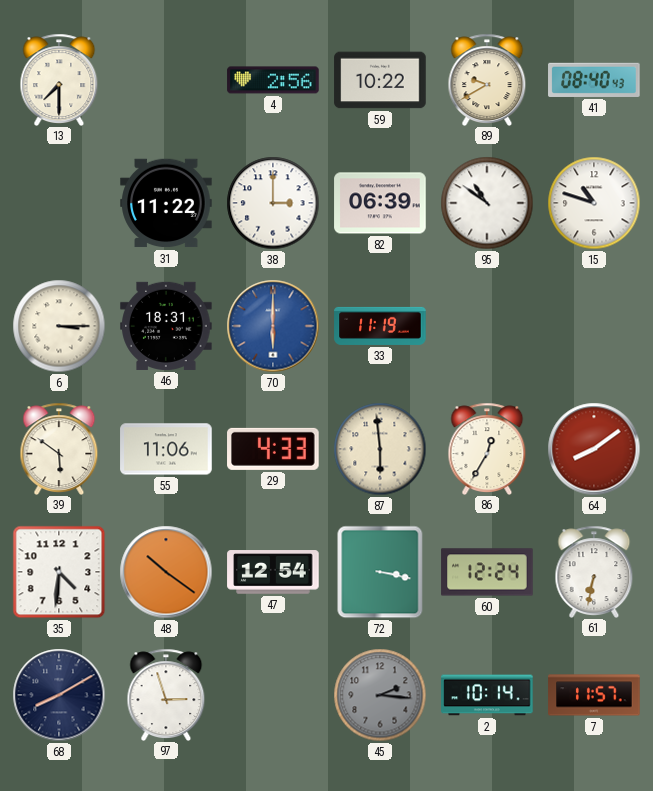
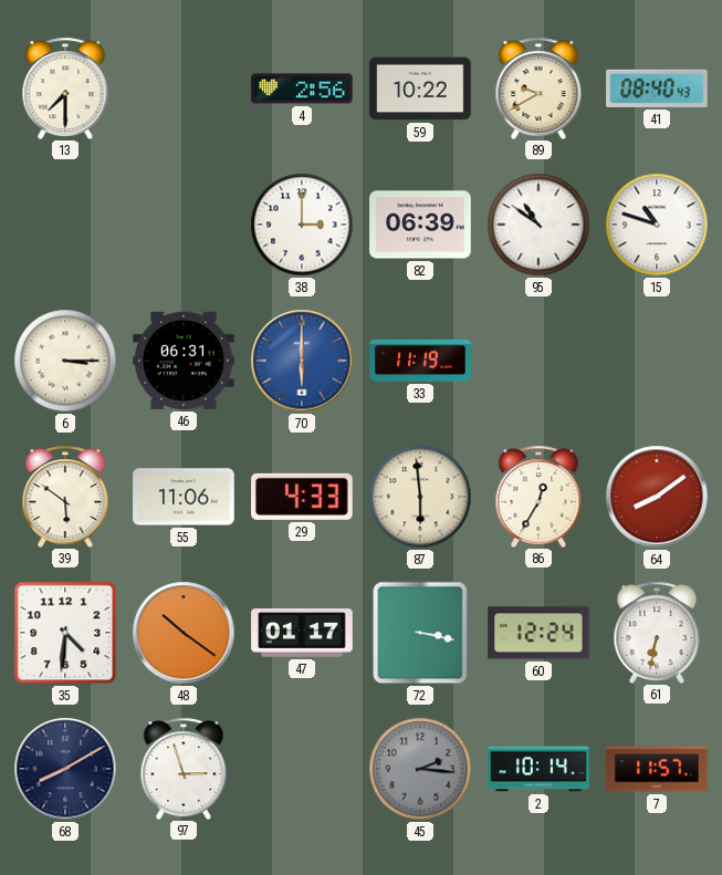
31: 11:22 -> none
46: 18:31 -> 06:31
47: 12:54 -> 01:17
